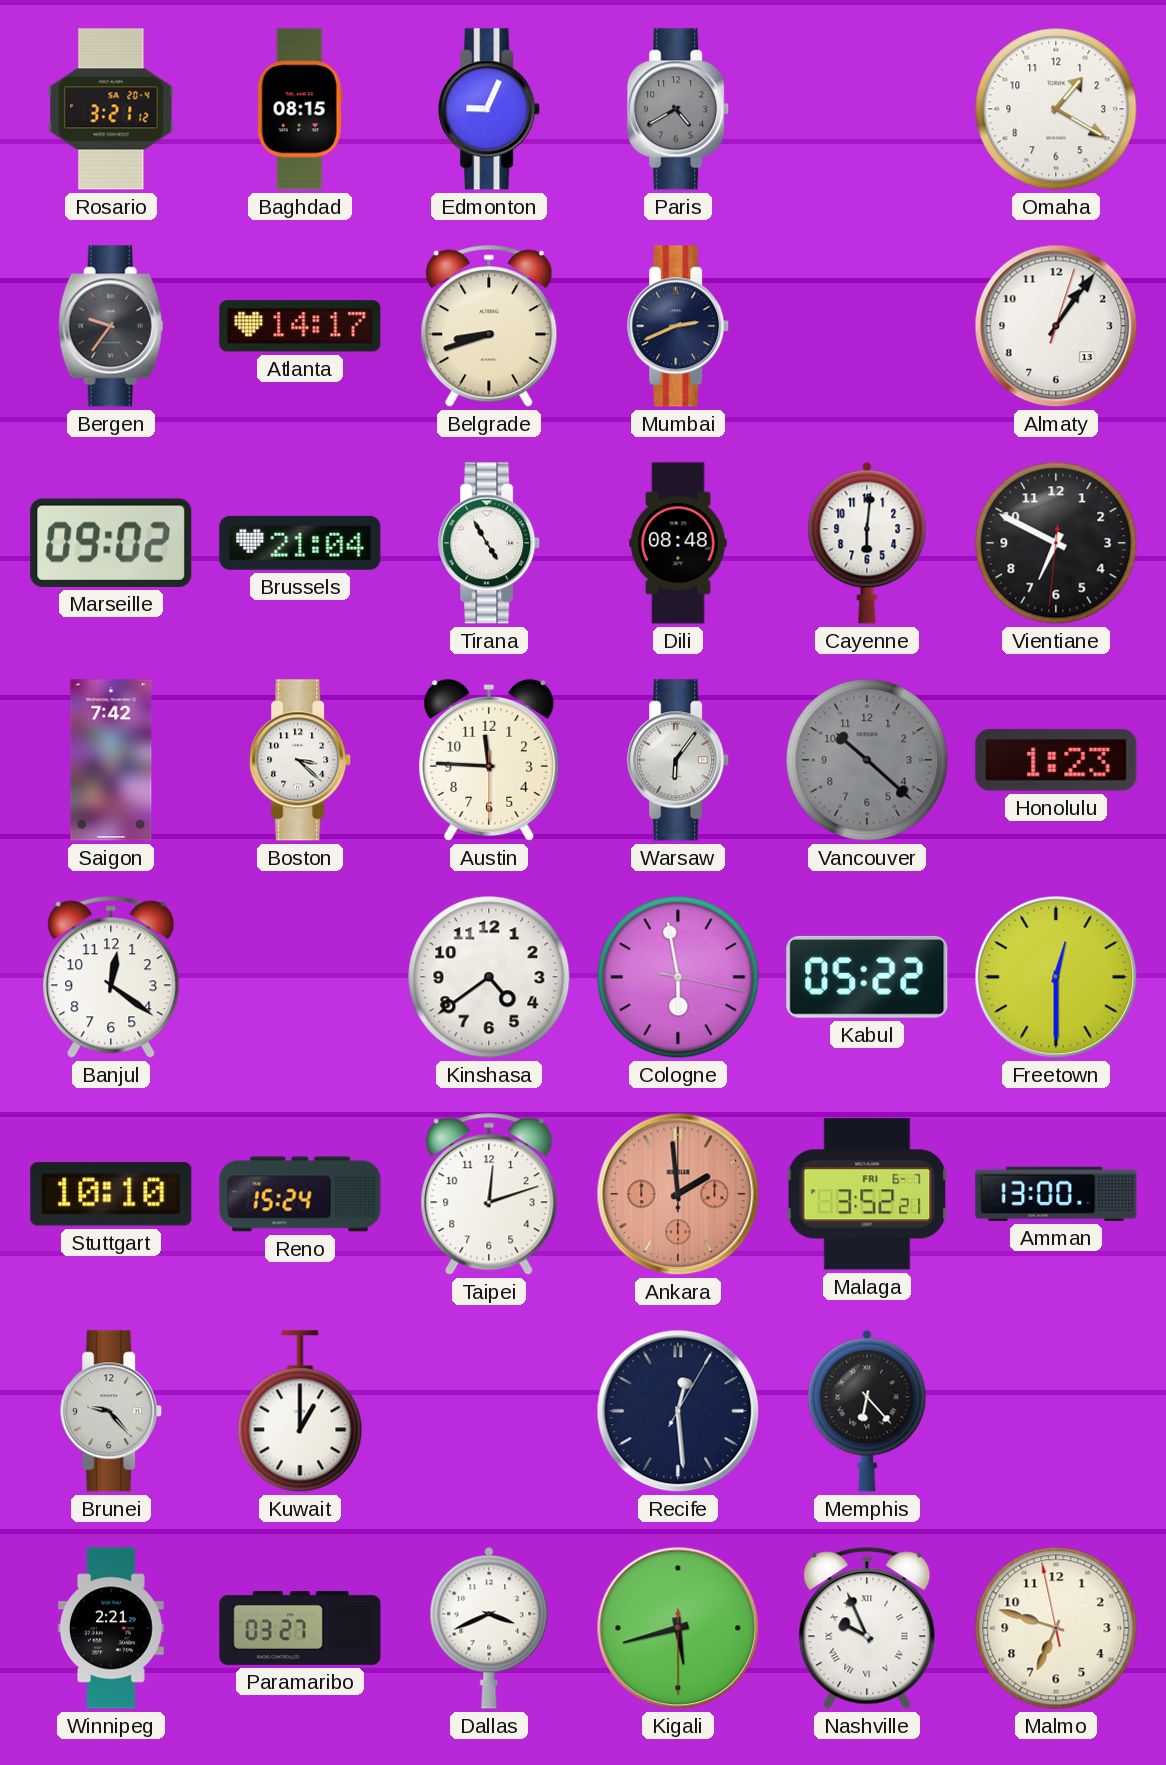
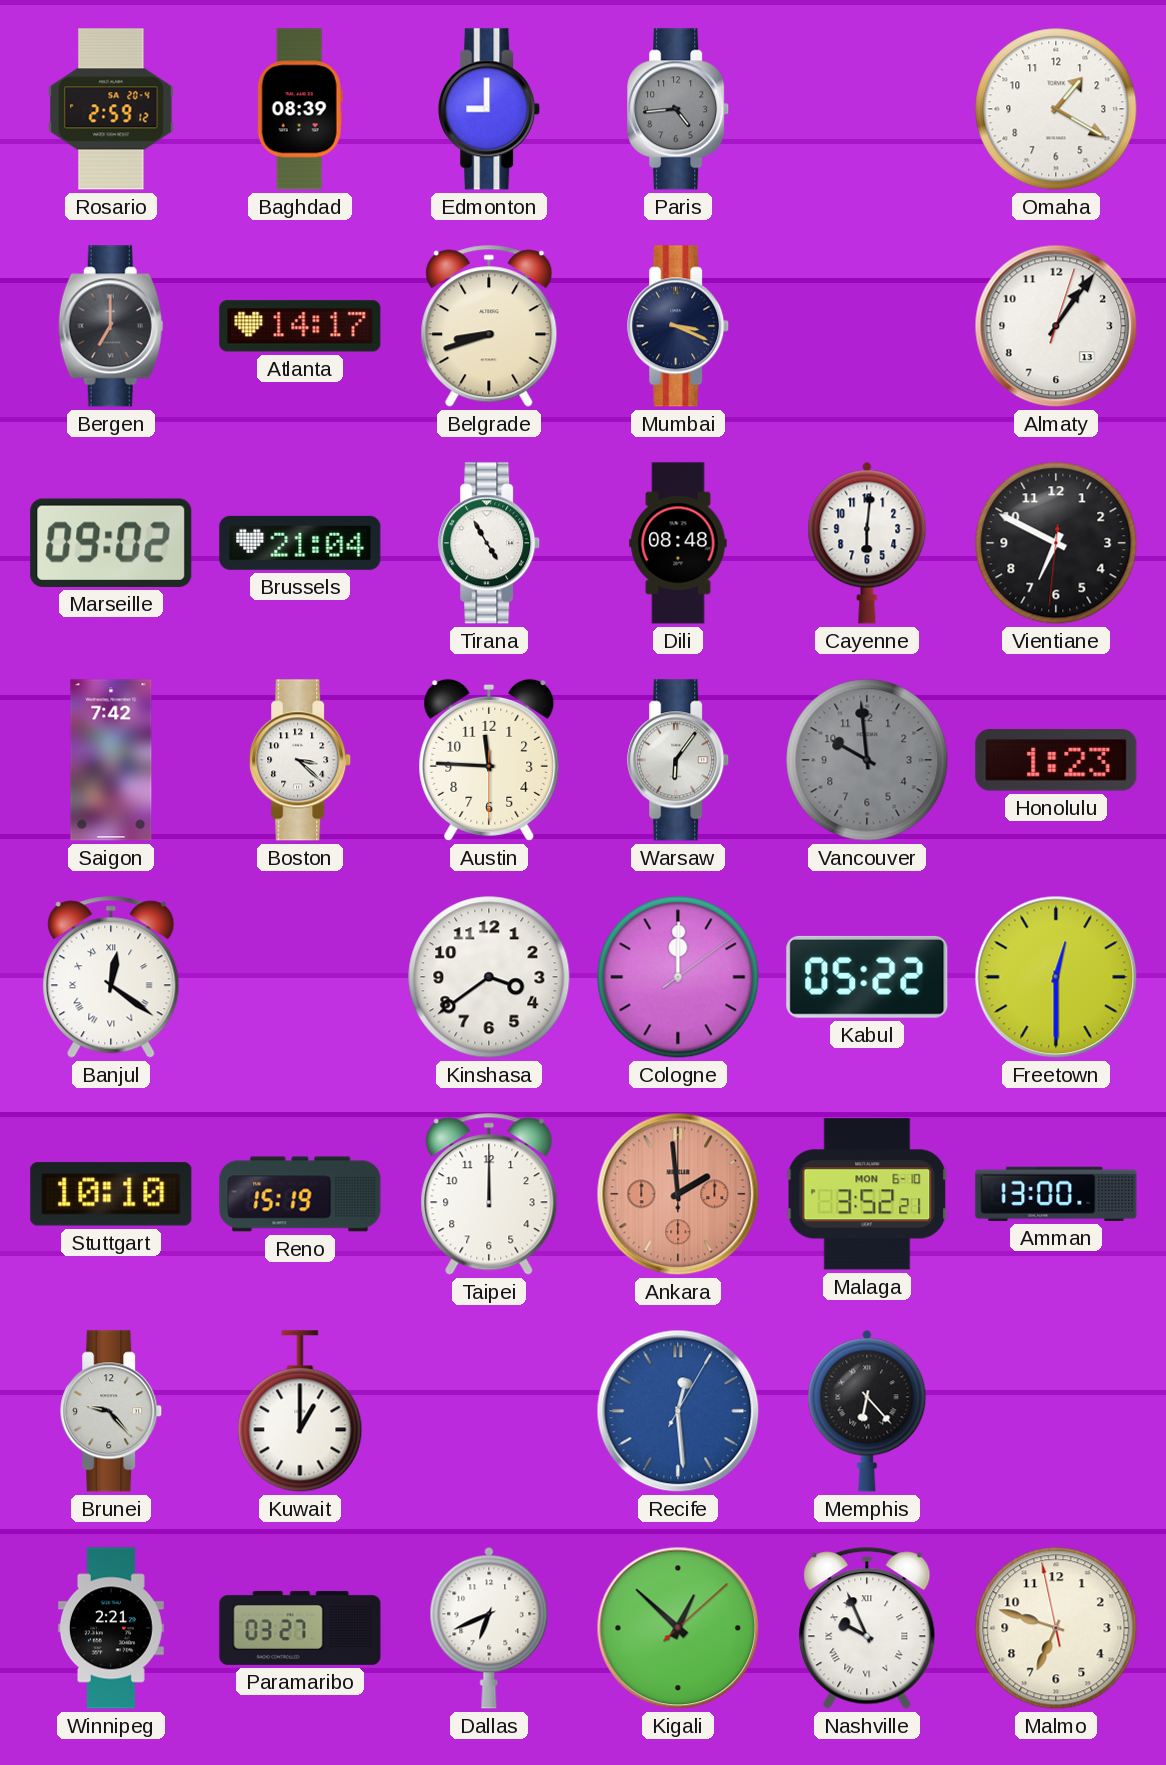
Rosario: 3:21 -> 2:59
Baghdad: 08:15 -> 08:39
Edmonton: 9:04 -> 9:00
Paris: 4:40 -> 4:44
Bergen: 9:36 -> 7:00
Mumbai: 2:41 -> 3:19
Vancouver: 10:22 -> 9:59
Banjul numerals: Arabic -> Roman
Kinshasa: 4:39 -> 3:39
Cologne: 5:58 -> 12:00
Reno: 15:24 -> 15:19
Taipei: 12:12 -> 12:00
Malaga date: FRI 6-7 -> MON 6-10
Recife dial: navy -> blue
Dallas: 3:41 -> 6:41
Kigali: 5:42 -> 12:52
